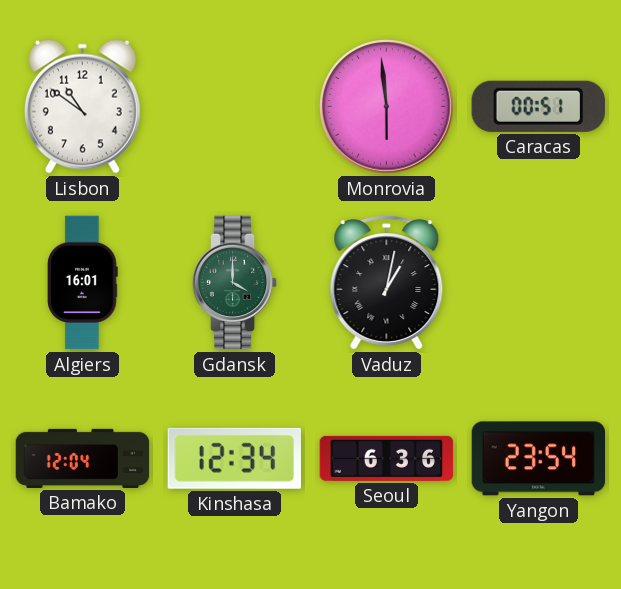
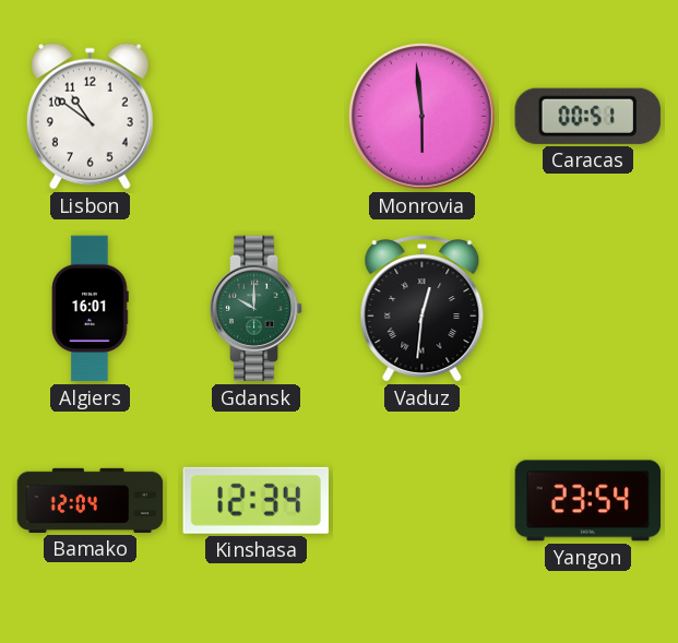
Gdansk: 4:00 -> 10:00
Vaduz: 1:02 -> 12:31
Seoul: 6:36 -> none
